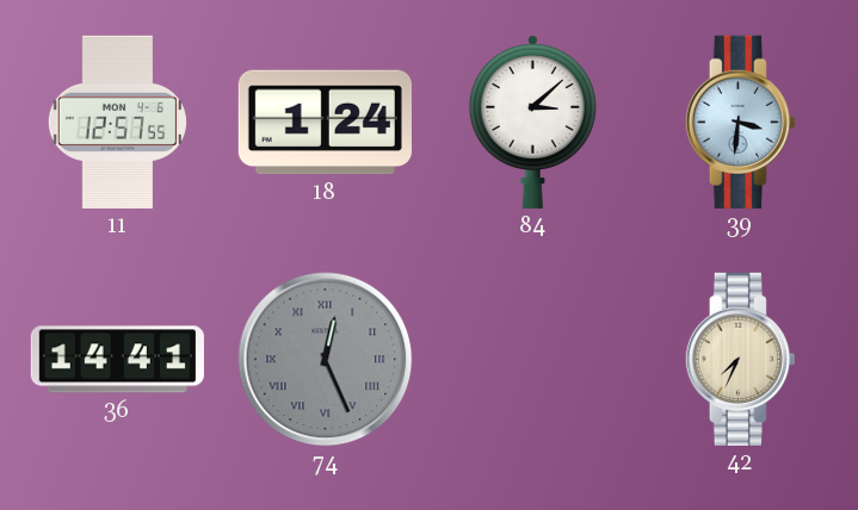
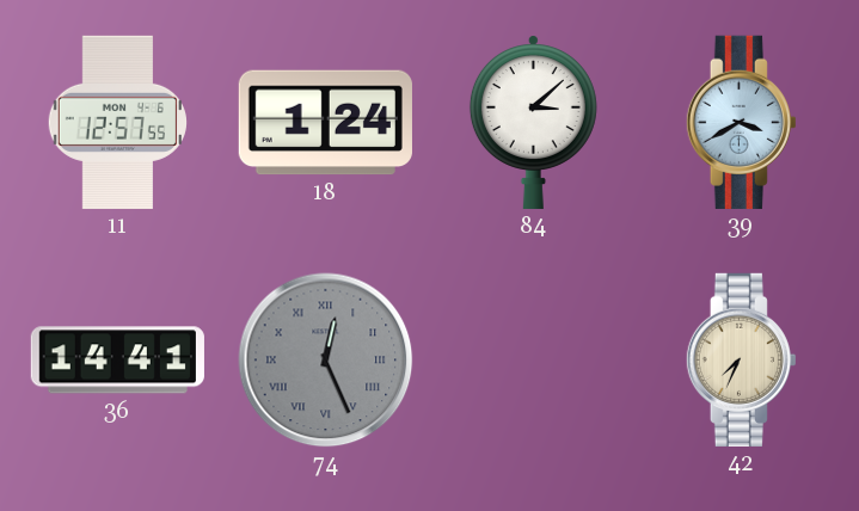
39: 3:31 -> 3:40
